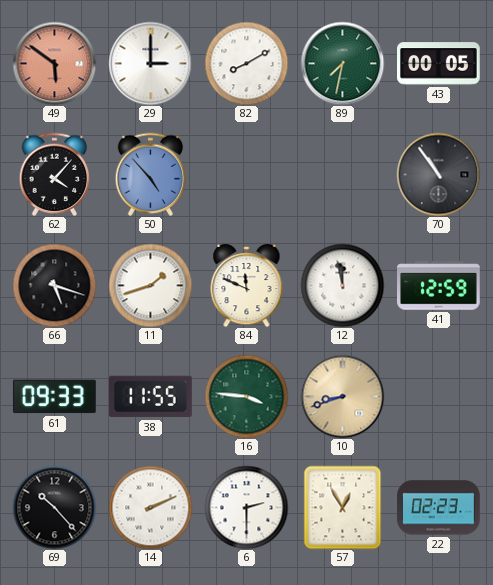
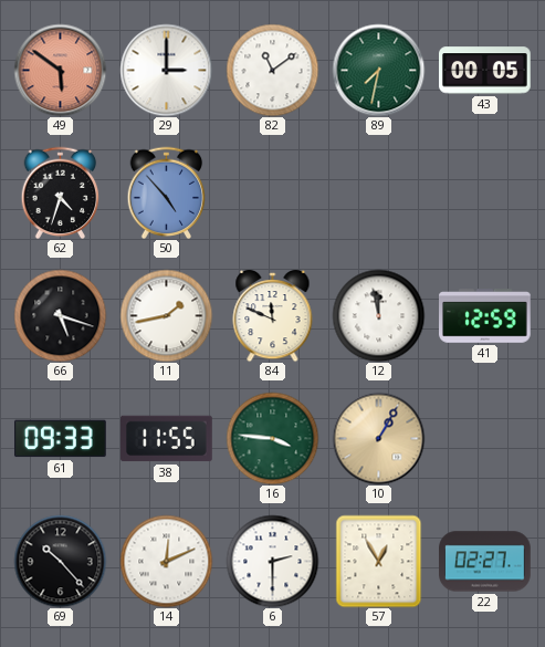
82: 8:10 -> 11:09
62: 4:07 -> 4:33
70: 10:54 -> none
11: 1:42 -> 1:43
10: 8:42 -> 1:05
14: 2:11 -> 12:11
22: 02:23 -> 02:27
